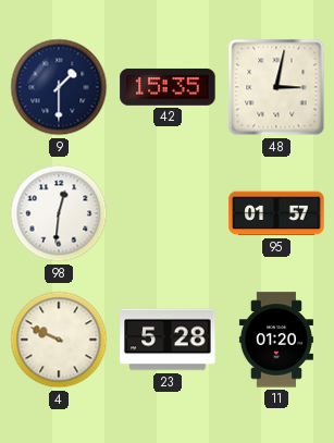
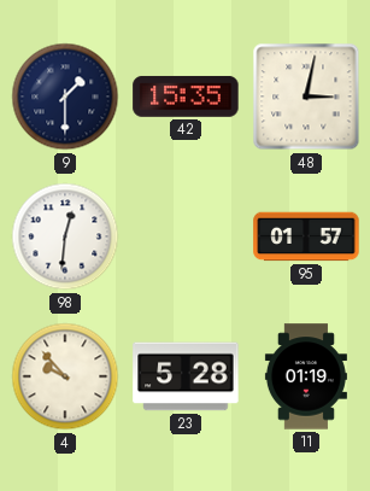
4: 9:49 -> 9:53
11: 01:20 -> 01:19
